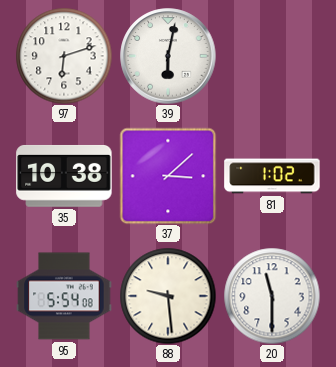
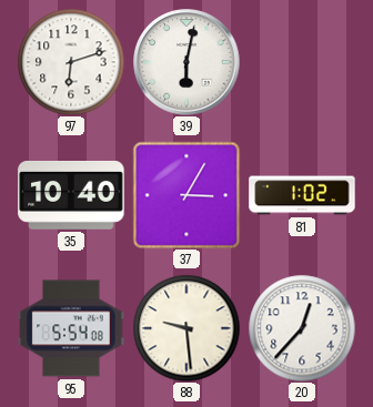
35: 10:38 -> 10:40
37: 3:08 -> 3:05
20: 11:30 -> 12:37
